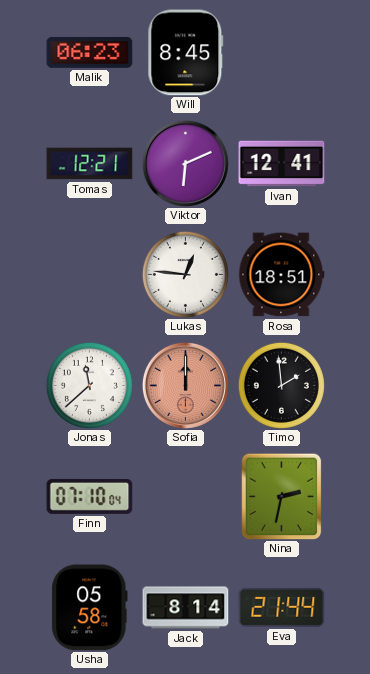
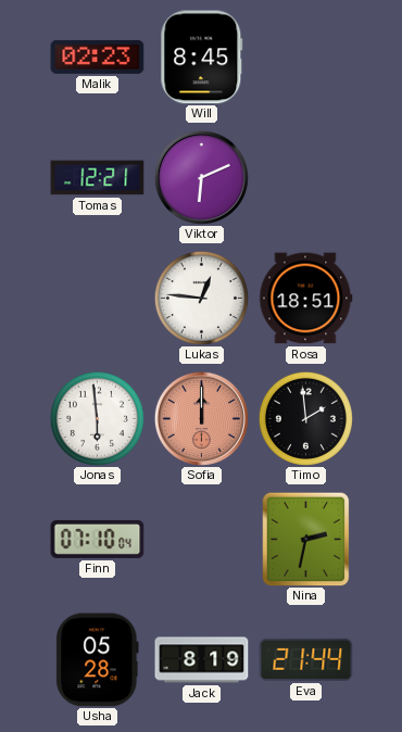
Malik: 06:23 -> 02:23
Ivan: 12:41 -> none
Jonas: 11:38 -> 5:59
Usha: 05:58 -> 05:28
Jack: 8:14 -> 8:19
